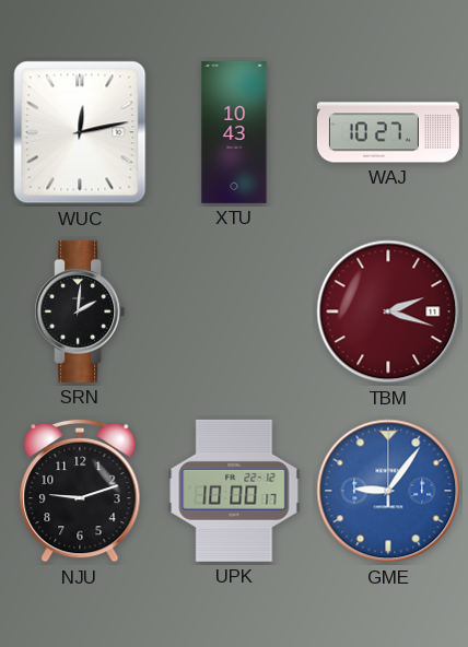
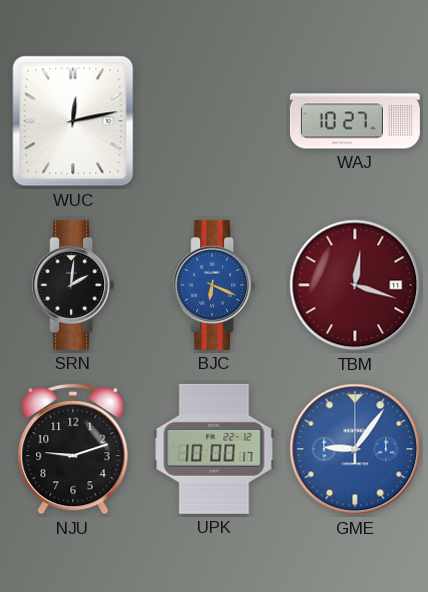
XTU: 10:43 -> none
BJC: none -> 6:19
TBM: 2:18 -> 12:18
